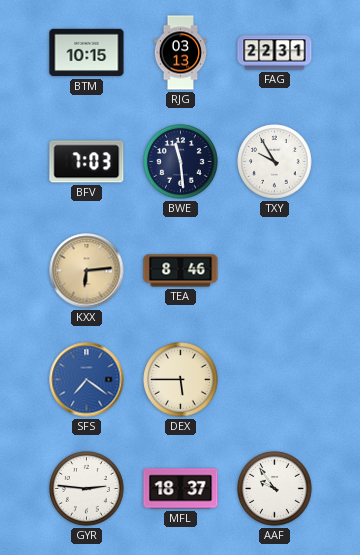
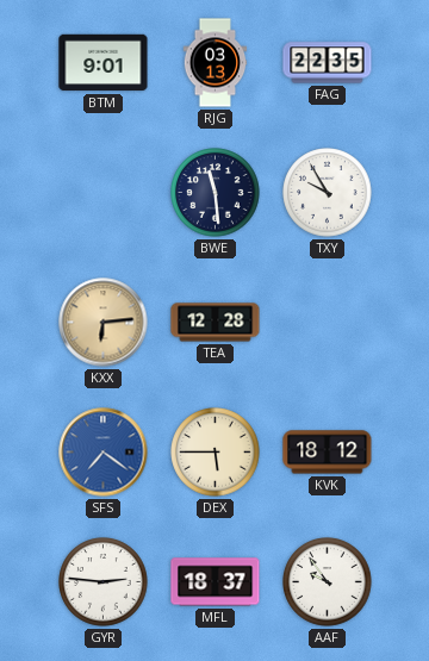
BTM: 10:15 -> 9:01
FAG: 22:31 -> 22:35
BFV: 7:03 -> none
TEA: 8:46 -> 12:28
KVK: none -> 18:12
